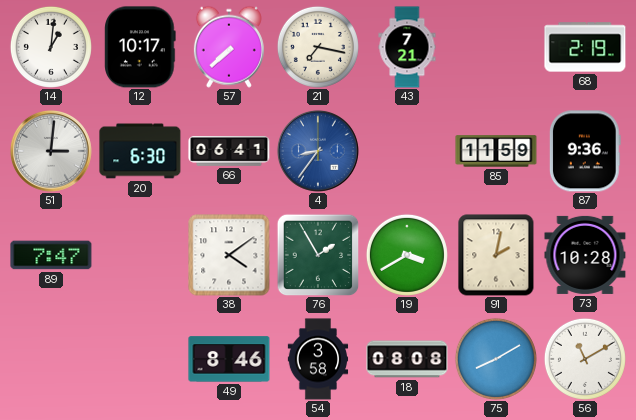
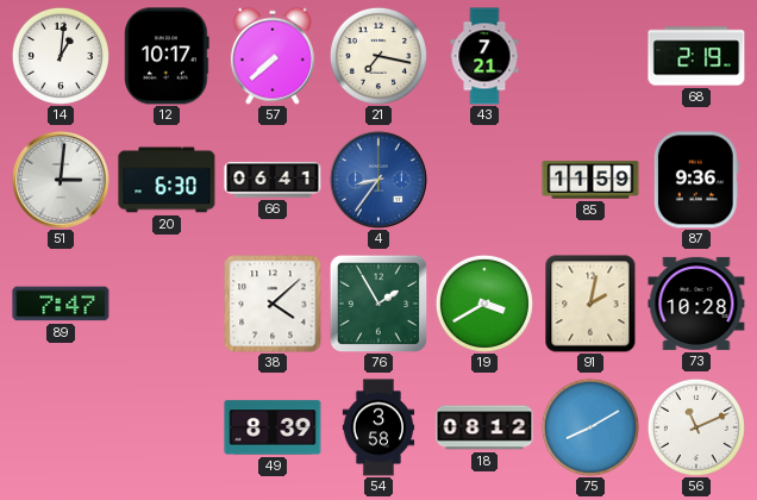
38: 4:09 -> 4:08
49: 8:46 -> 8:39
18: 08:08 -> 08:12
56: 11:10 -> 11:11
